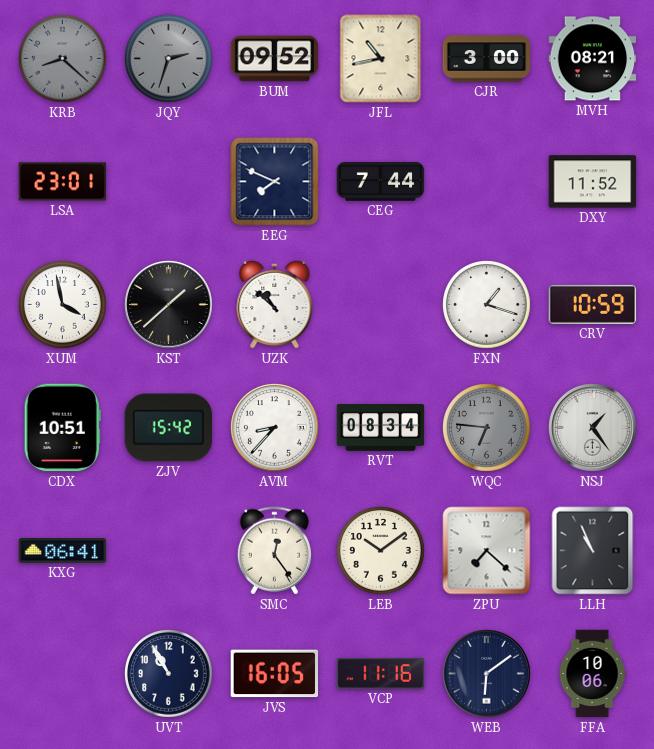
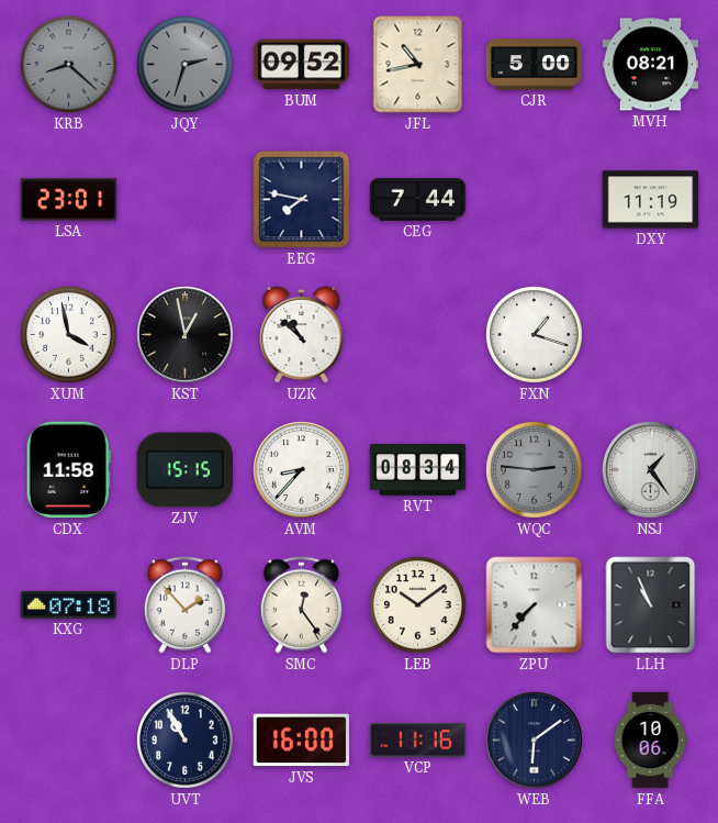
CJR: 3:00 -> 5:00
EEG: 7:49 -> 7:47
DXY: 11:52 -> 11:19
KST: 1:38 -> 12:58
CRV: 10:59 -> none
CDX: 10:51 -> 11:58
ZJV: 15:42 -> 15:15
WQC: 6:46 -> 2:46
KXG: 06:41 -> 07:18
DLP: none -> 1:53
ZPU: 7:22 -> 7:37
JVS: 16:05 -> 16:00
